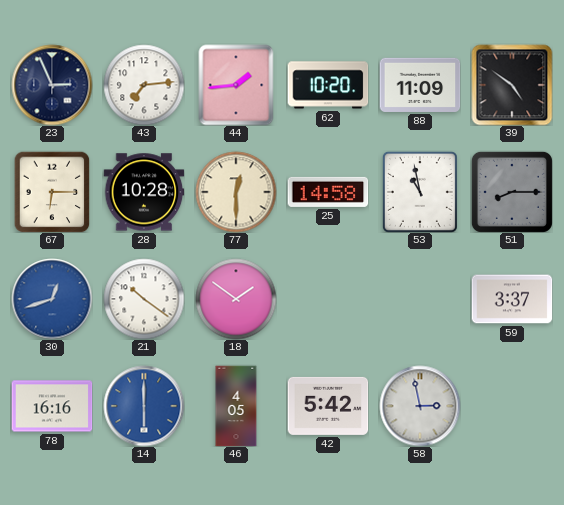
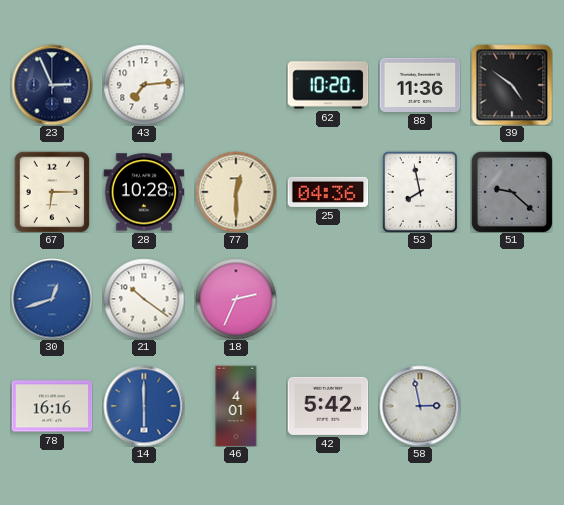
44: 1:44 -> none
88: 11:09 -> 11:36
25: 14:58 -> 04:36
53: 10:58 -> 7:58
51: 8:15 -> 9:22
18: 1:51 -> 2:34
59: 3:37 -> none
46: 4:05 -> 4:01
